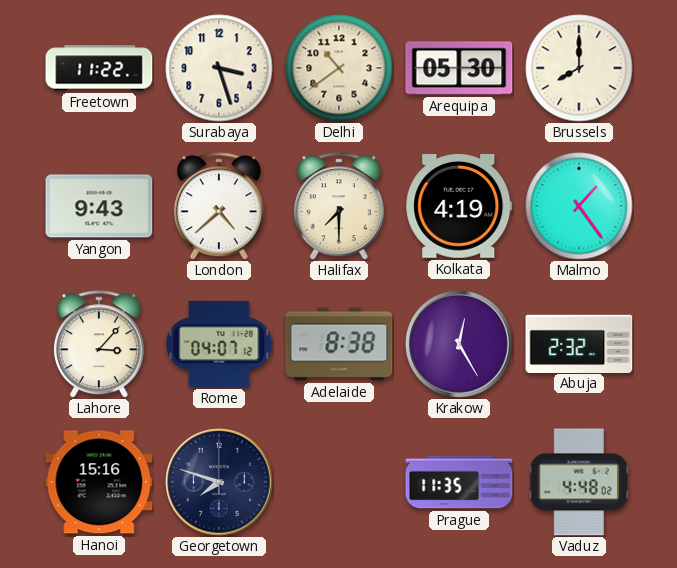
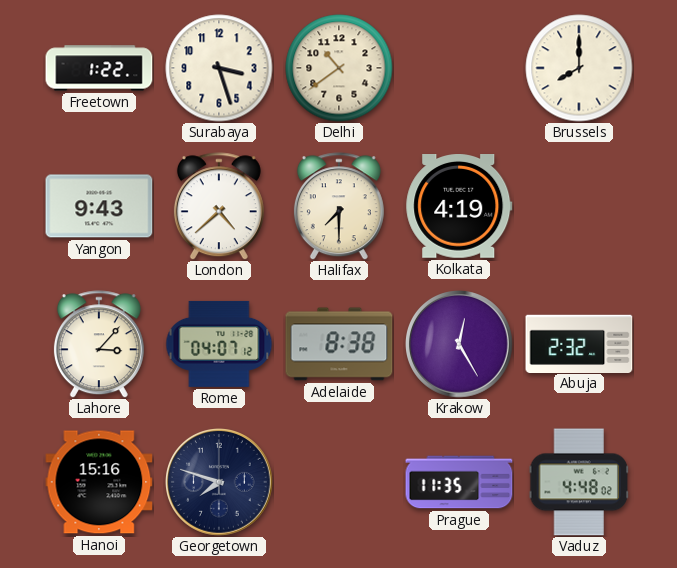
Freetown: 11:22 -> 1:22
Arequipa: 05:30 -> none
Malmo: 1:24 -> none
